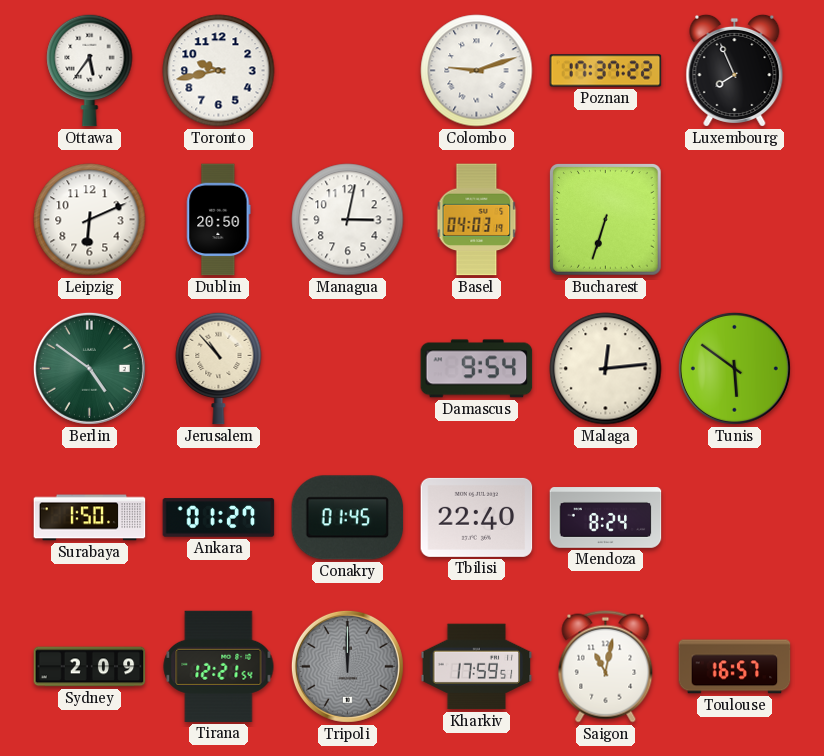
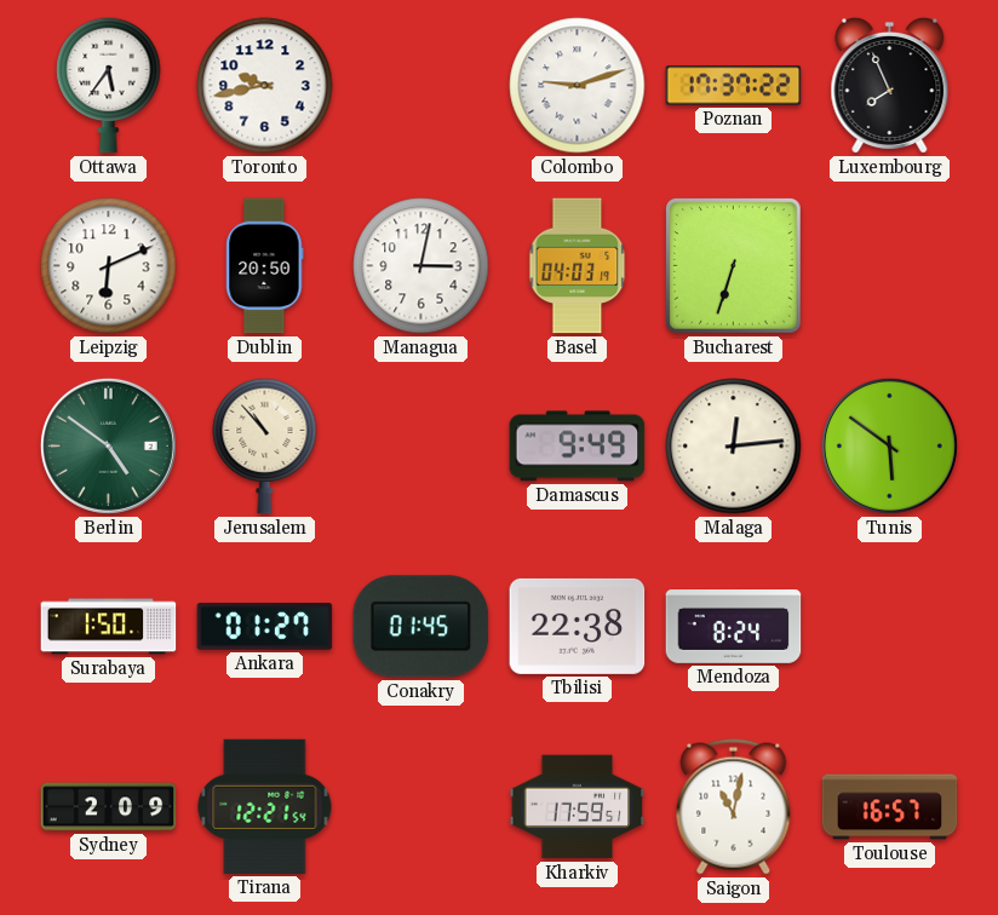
Damascus: 9:54 -> 9:49
Tbilisi: 22:40 -> 22:38
Tripoli: 12:00 -> none
